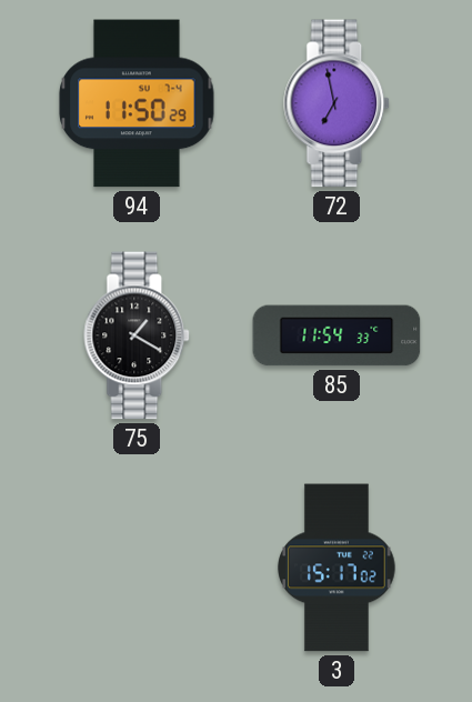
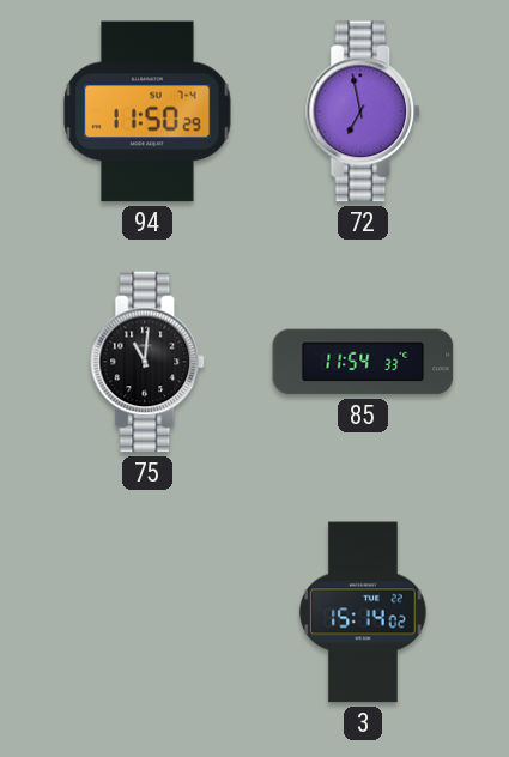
75: 1:20 -> 11:01
3: 15:17 -> 15:14
